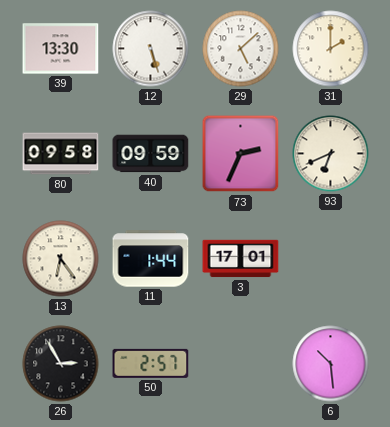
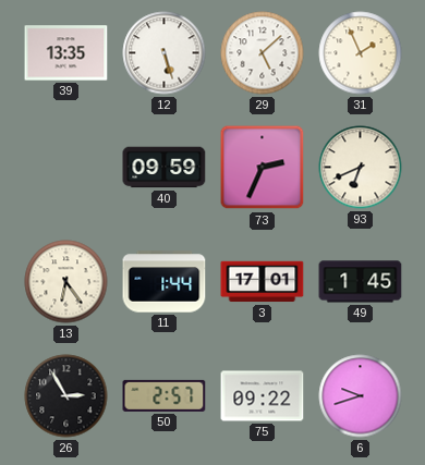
39: 13:30 -> 13:35
31: 2:00 -> 1:56
80: 09:58 -> none
49: none -> 1:45
75: none -> 09:22
6: 10:29 -> 9:42
